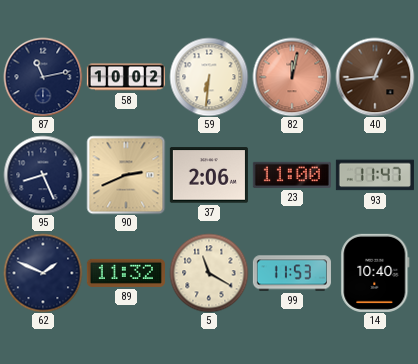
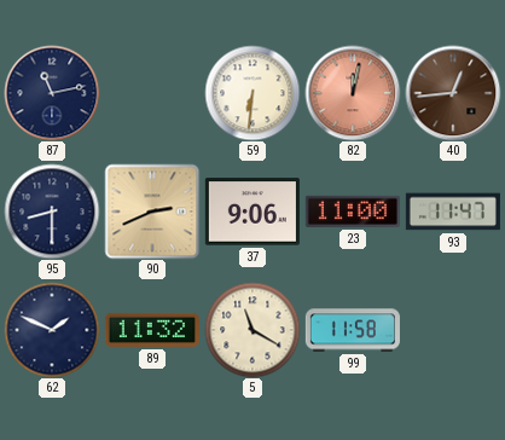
58: 10:02 -> none
95: 8:26 -> 8:30
37: 2:06 -> 9:06
99: 11:53 -> 11:58
14: 10:40 -> none
